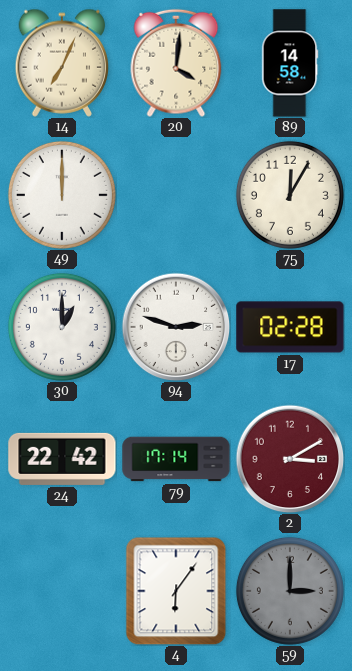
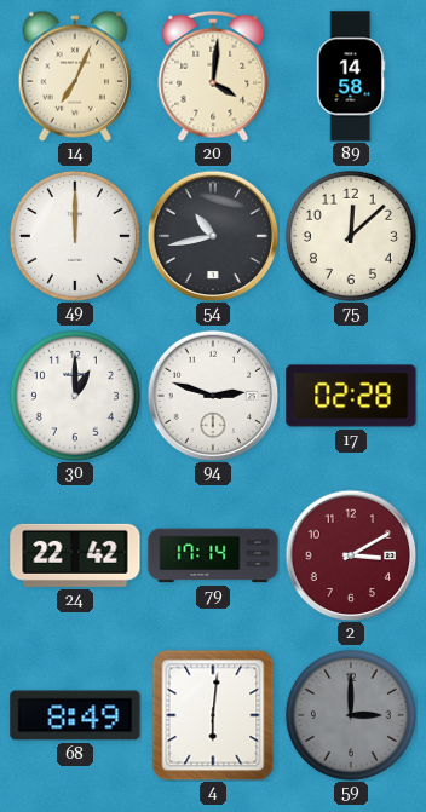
54: none -> 10:43
75: 12:05 -> 12:08
68: none -> 8:49
4: 6:06 -> 6:01
